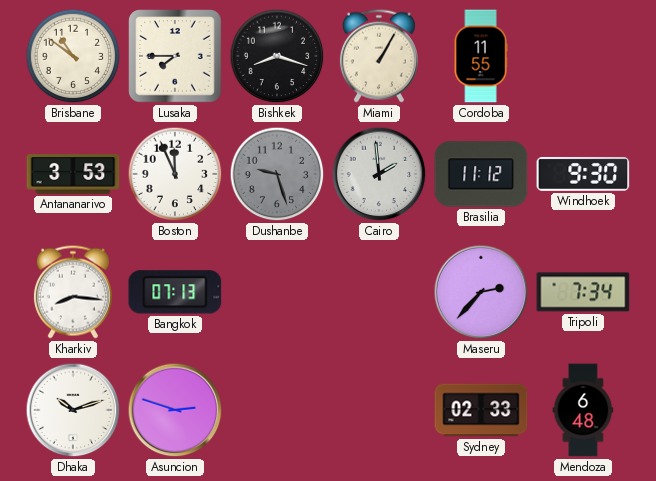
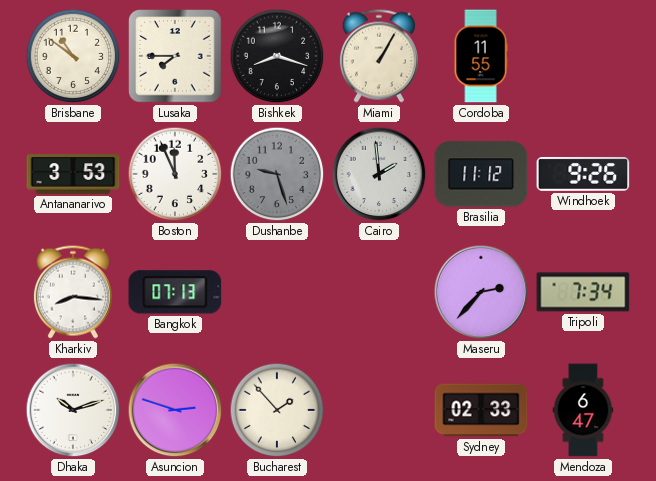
Windhoek: 9:30 -> 9:26
Bucharest: none -> 1:53
Mendoza: 6:48 -> 6:47
